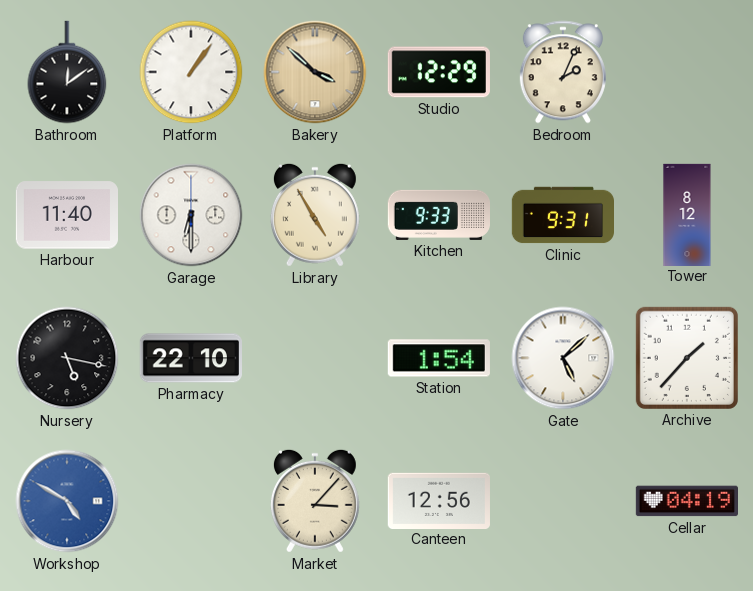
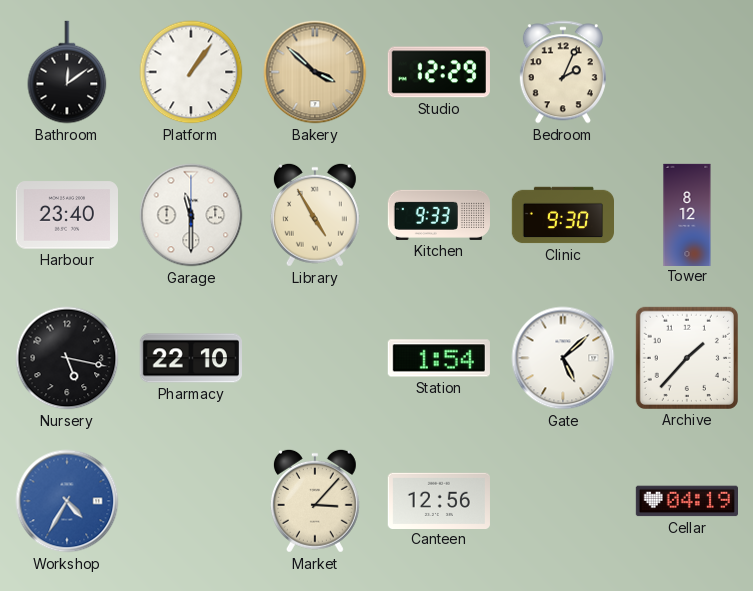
Harbour: 11:40 -> 23:40
Garage: 6:30 -> 11:30
Clinic: 9:31 -> 9:30
Workshop: 4:50 -> 4:35
